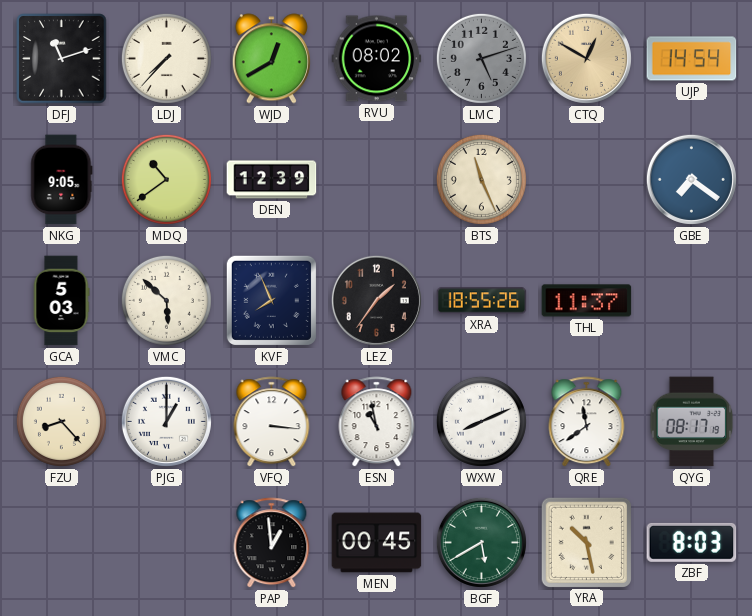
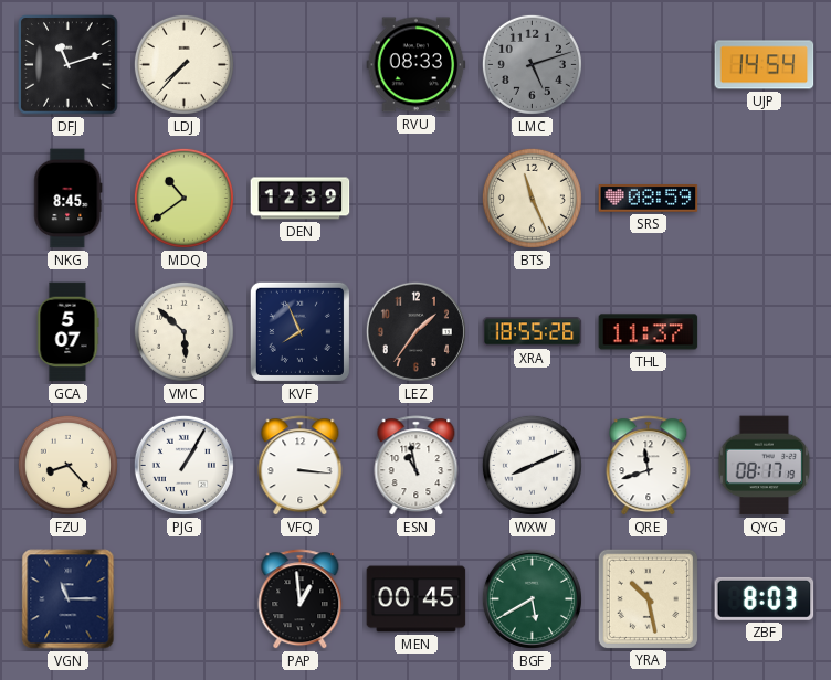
WJD: 12:40 -> none
RVU: 08:02 -> 08:33
CTQ: 12:50 -> none
NKG: 9:05 -> 8:45
SRS: none -> 08:59
GBE: 7:21 -> none
GCA: 5:03 -> 5:07
PJG: 1:00 -> 1:05
QRE: 11:39 -> 11:42
VGN: none -> 11:15
